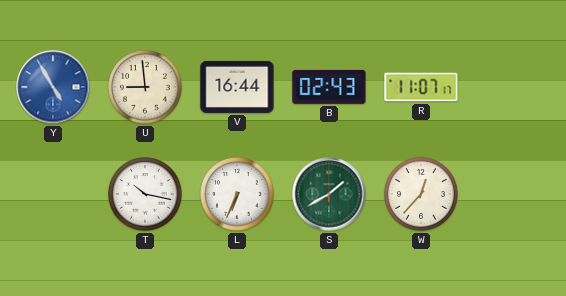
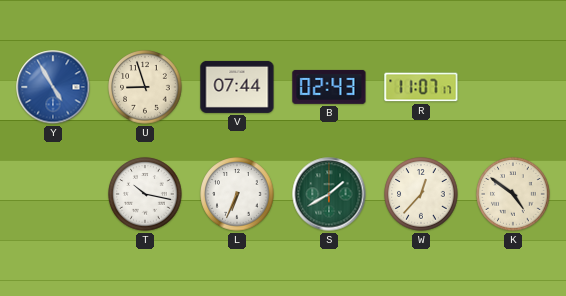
U: 8:59 -> 8:57
V: 16:44 -> 07:44
K: none -> 4:51
